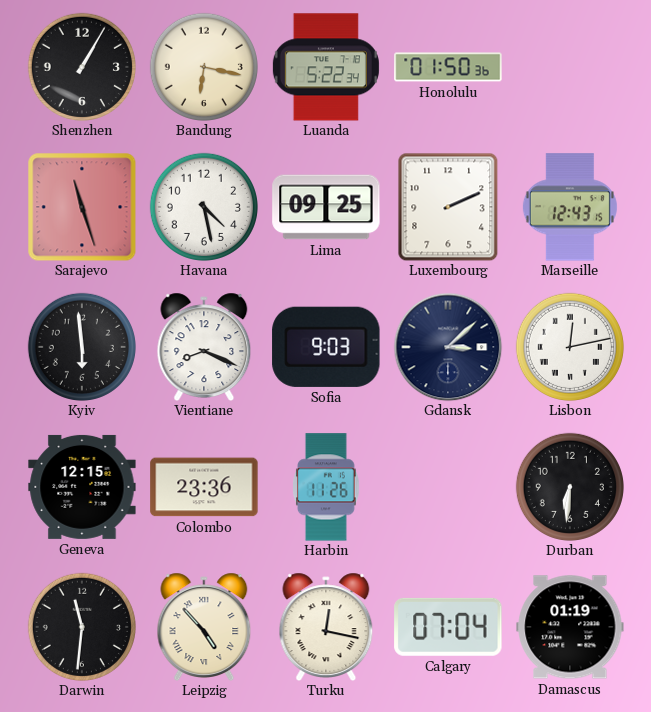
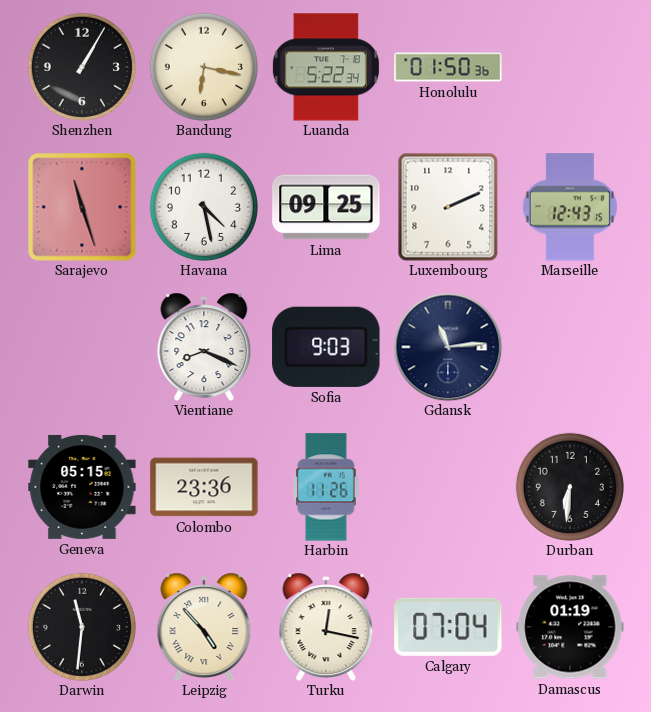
Kyiv: 5:59 -> none
Gdansk: 3:08 -> 11:14
Lisbon: 12:13 -> none
Geneva: 12:15 -> 05:15
